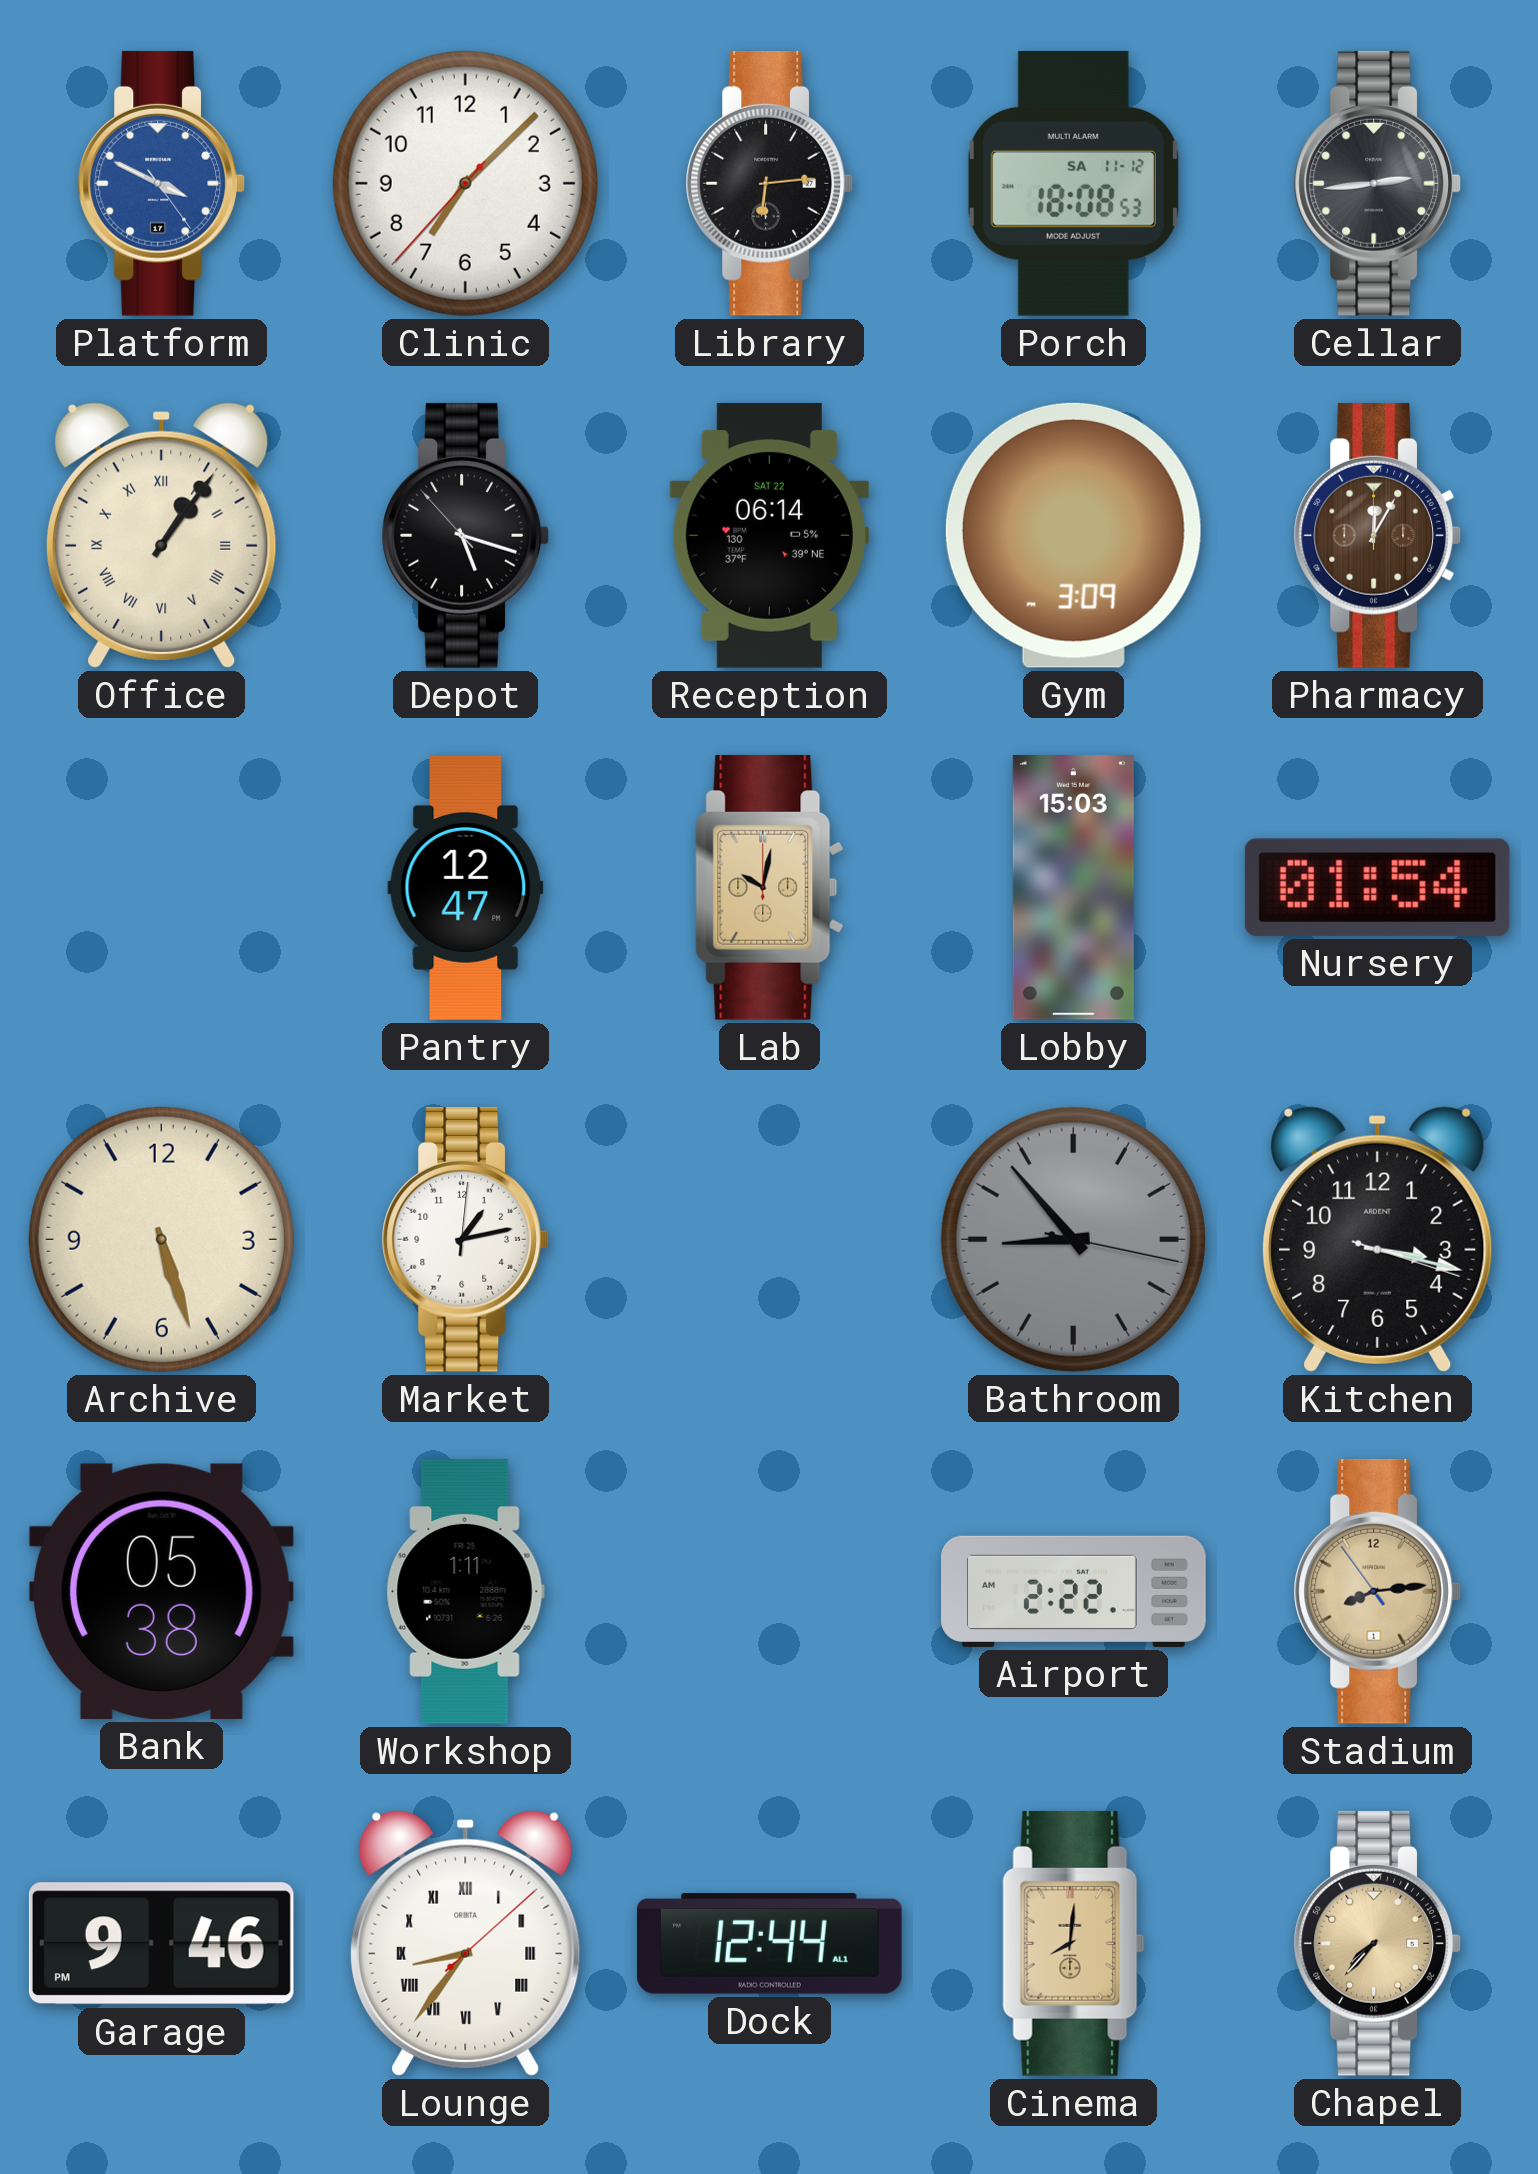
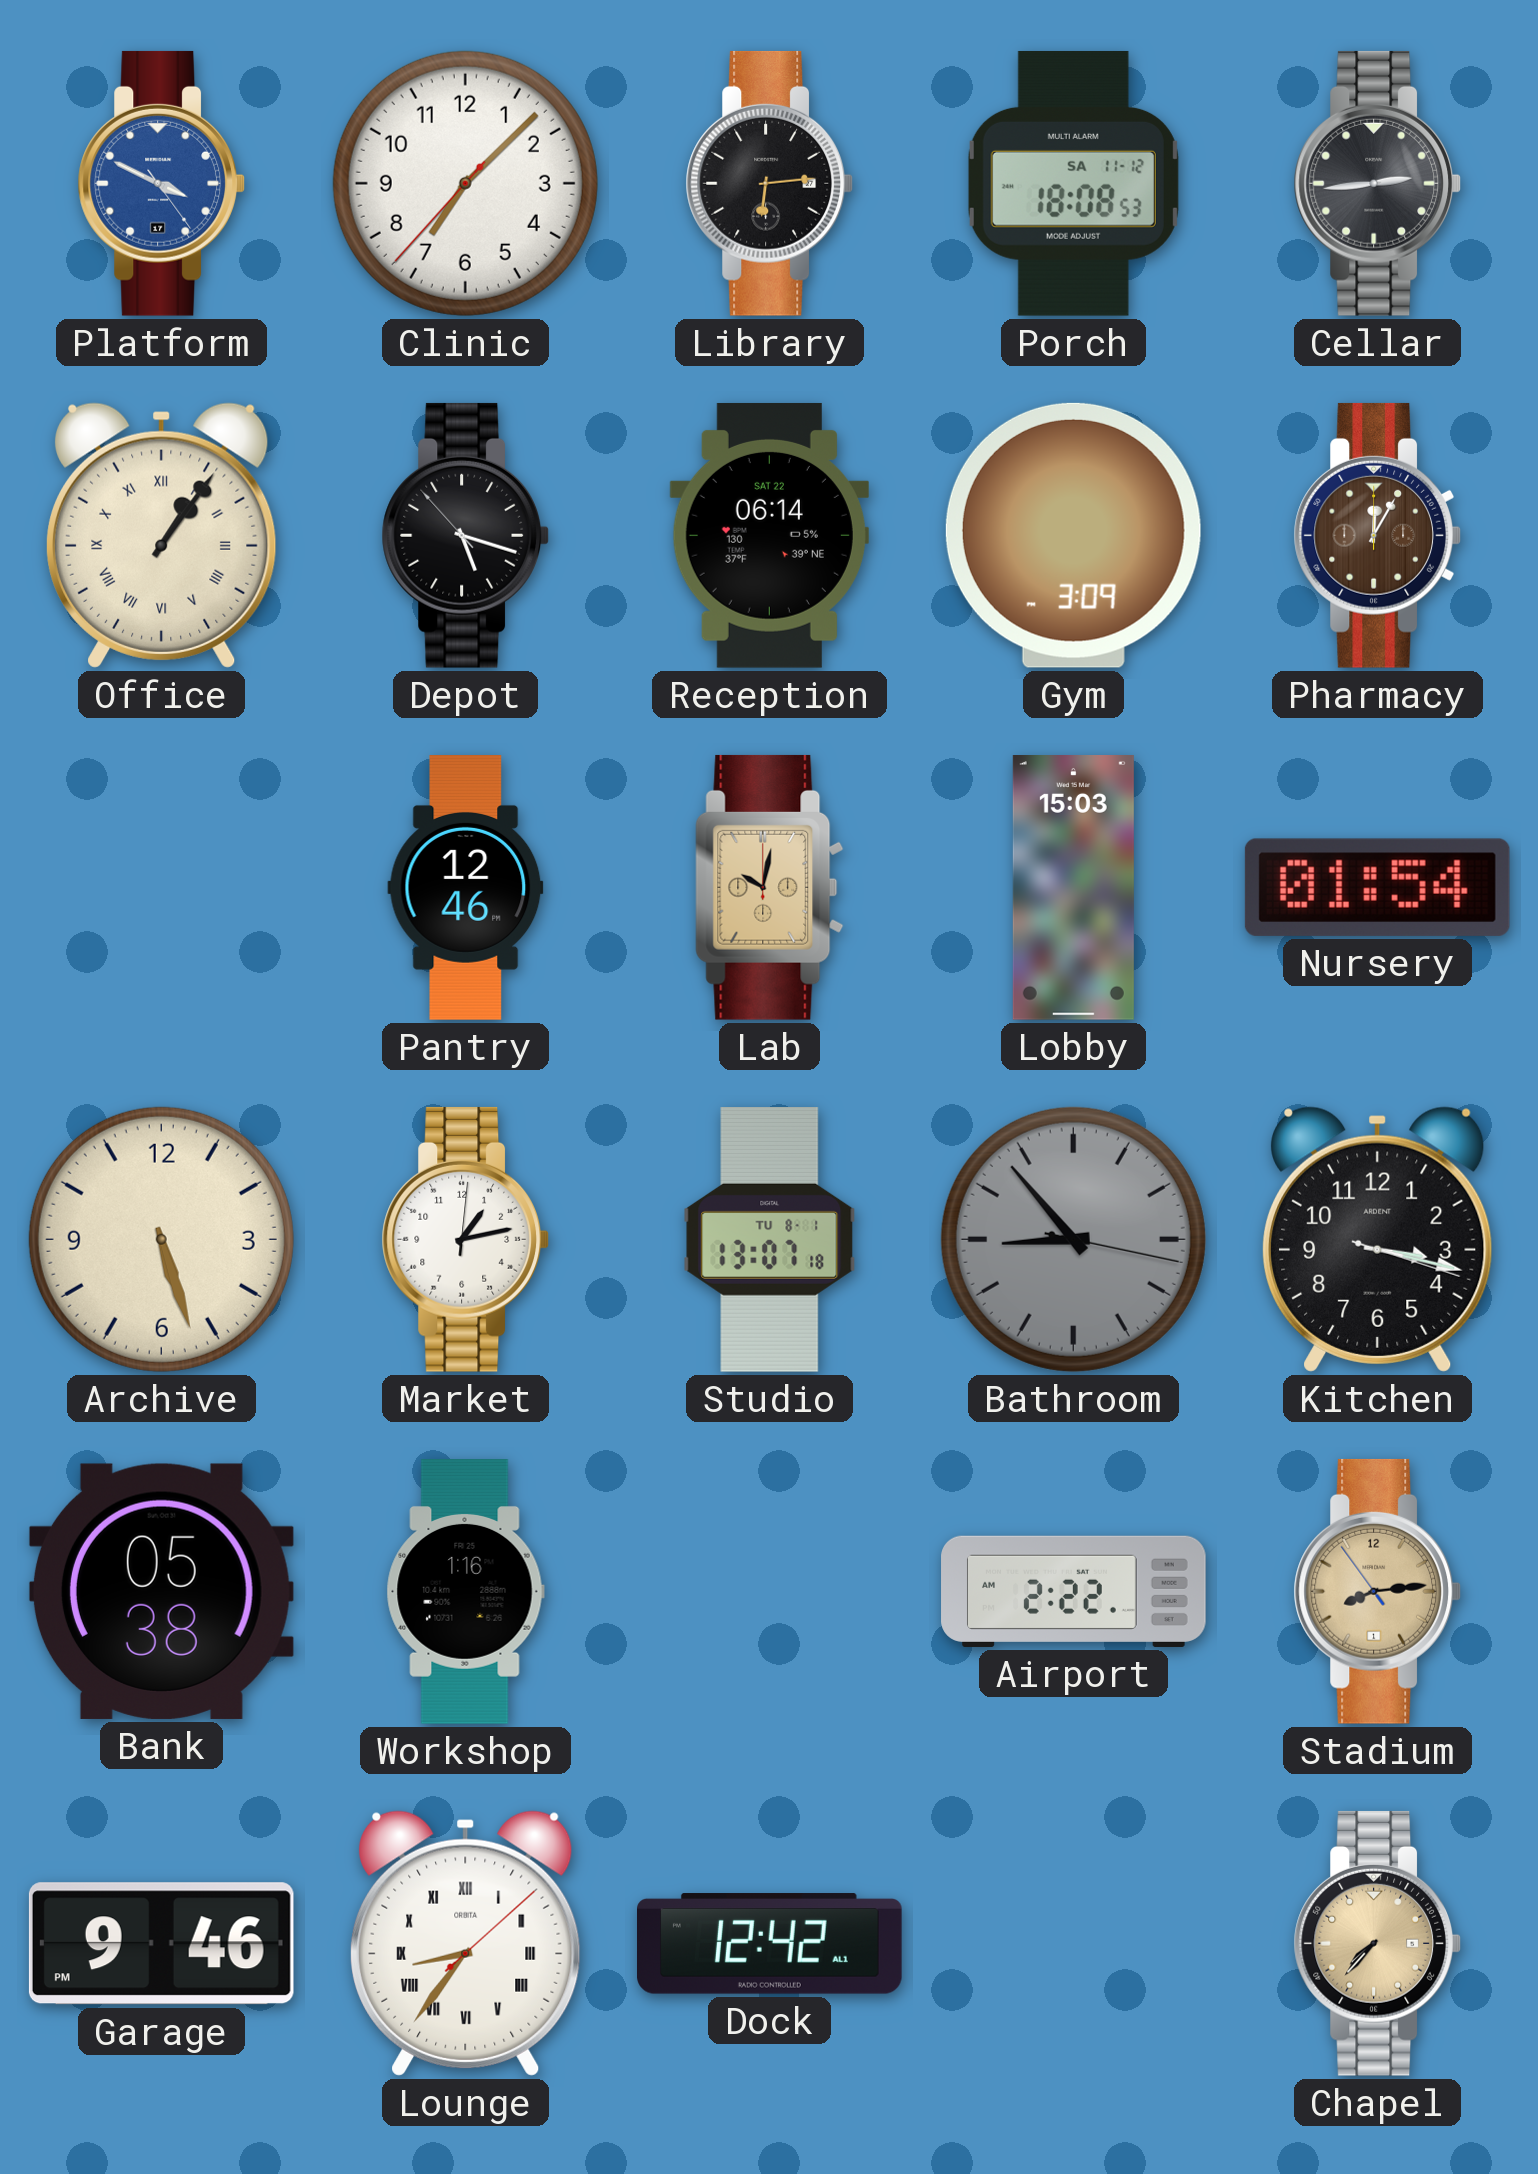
Pantry: 12:47 -> 12:46
Studio: none -> 13:07
Workshop: 1:11 -> 1:16
Dock: 12:44 -> 12:42
Cinema: 8:01 -> none
